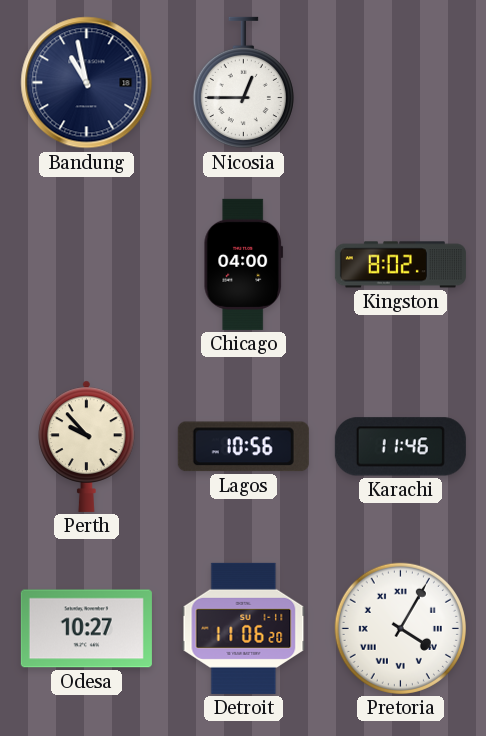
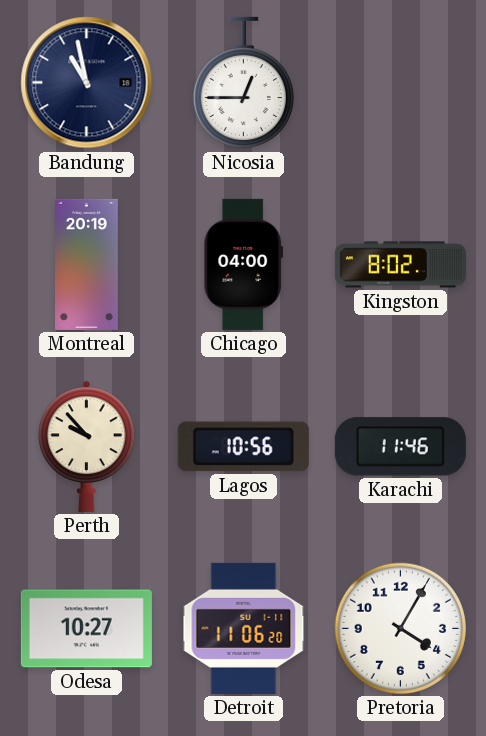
Montreal: none -> 20:19
Pretoria numerals: Roman -> Arabic
